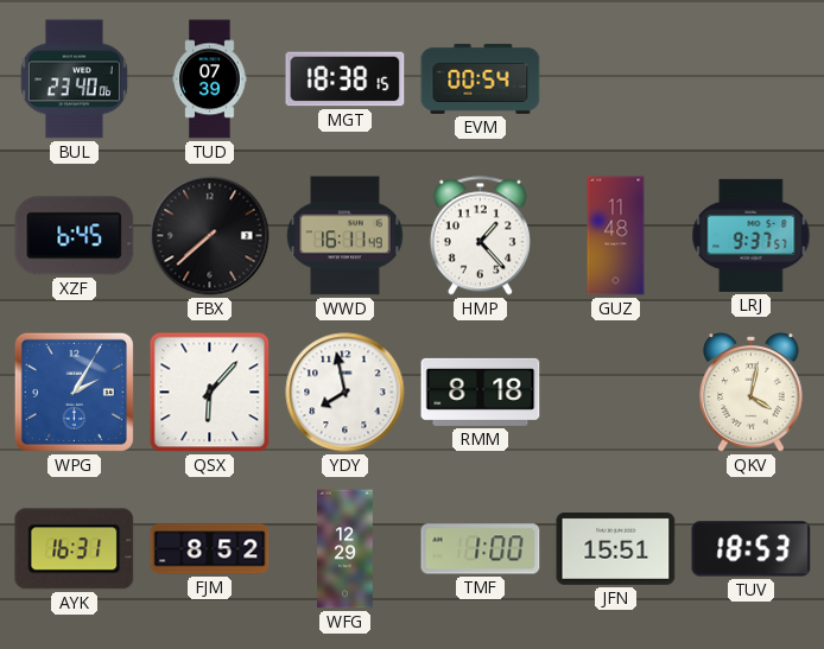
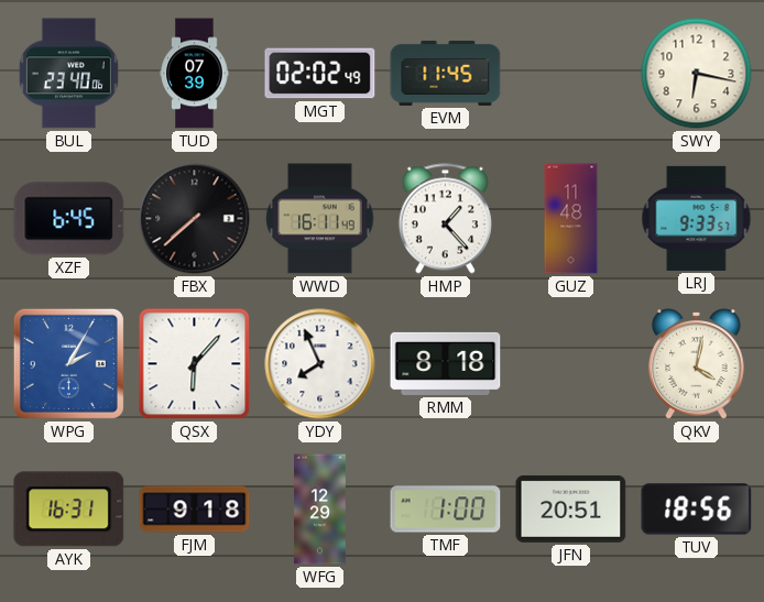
MGT: 18:38 -> 02:02
EVM: 00:54 -> 11:45
SWY: none -> 6:17
LRJ: 9:37 -> 9:33
YDY: 7:58 -> 7:56
FJM: 8:52 -> 9:18
JFN: 15:51 -> 20:51
TUV: 18:53 -> 18:56
